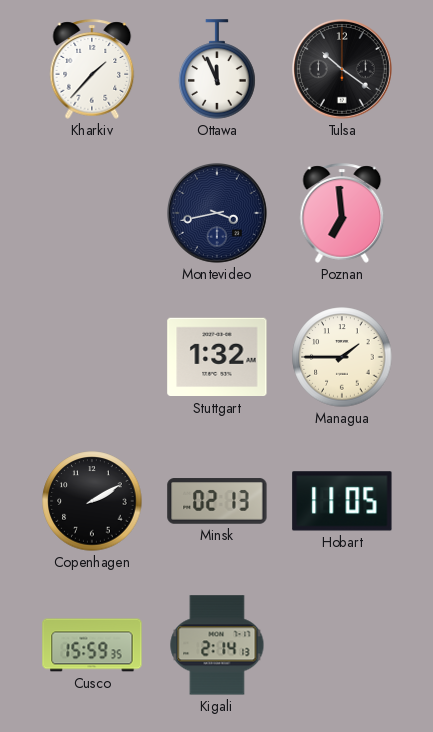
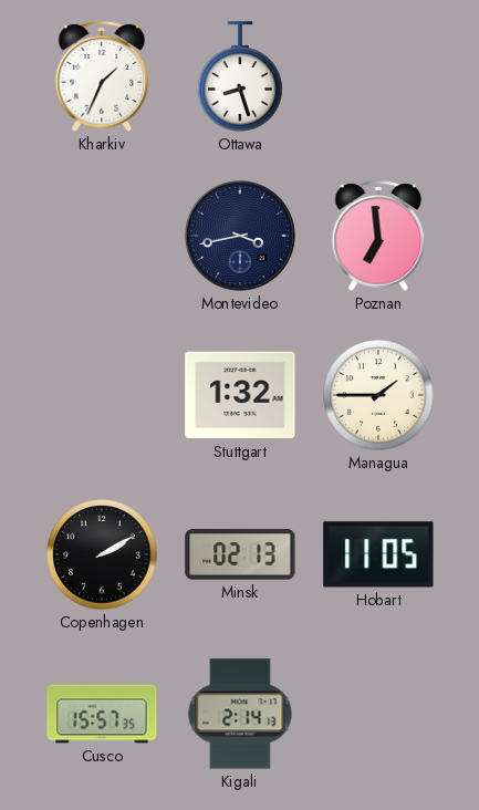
Kharkiv: 1:37 -> 1:34
Ottawa: 11:56 -> 8:27
Tulsa: 10:21 -> none
Cusco: 15:59 -> 15:57
